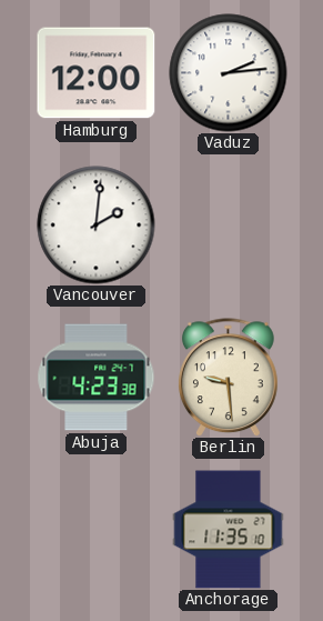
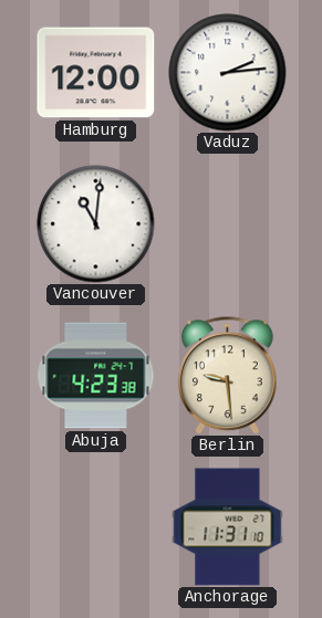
Vancouver: 2:01 -> 11:01
Anchorage: 11:35 -> 11:31
